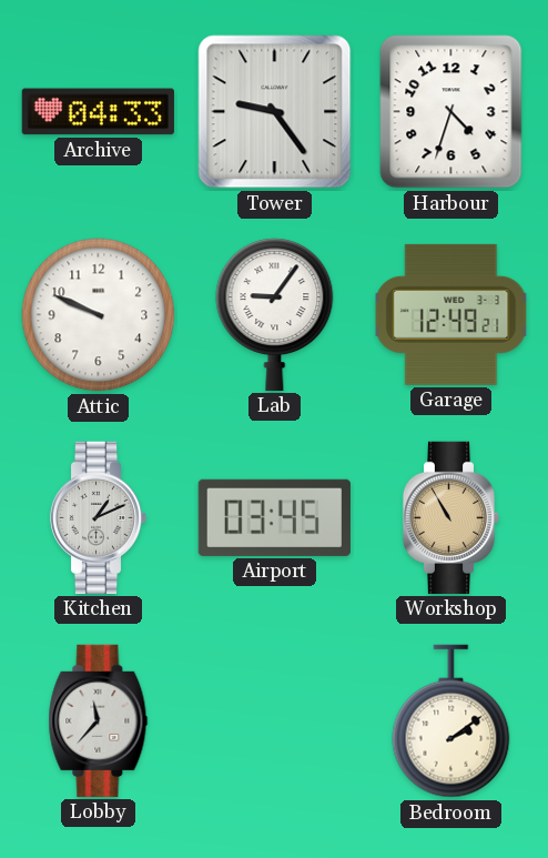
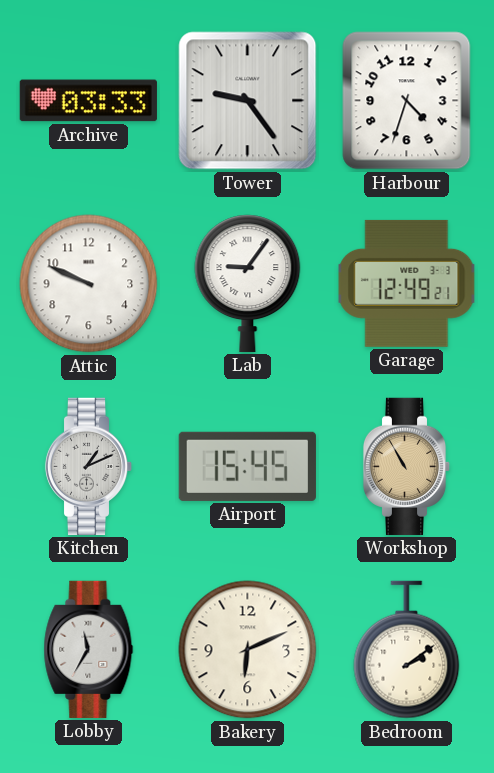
Archive: 04:33 -> 03:33
Airport: 03:45 -> 15:45
Lobby: 11:37 -> 11:35
Bakery: none -> 6:11
